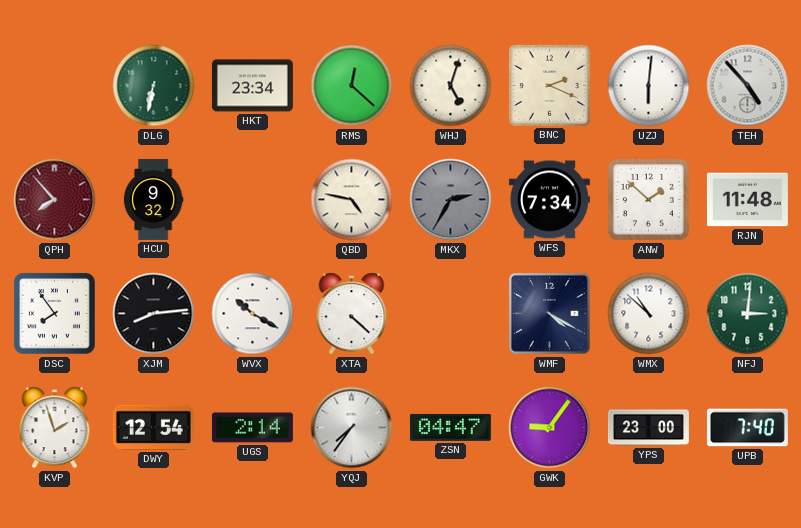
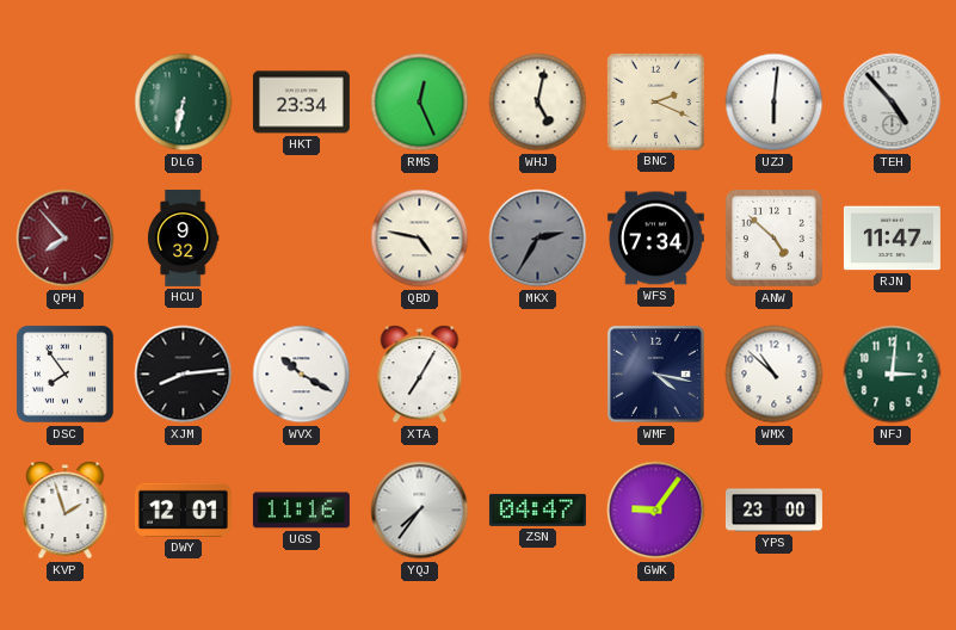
RMS: 12:22 -> 12:26
WHJ: 5:03 -> 5:02
ANW: 1:52 -> 4:52
RJN: 11:48 -> 11:47
XTA: 4:22 -> 7:05
WMF: 4:20 -> 4:17
DWY: 12:54 -> 12:01
UGS: 2:14 -> 11:16
UPB: 7:40 -> none
